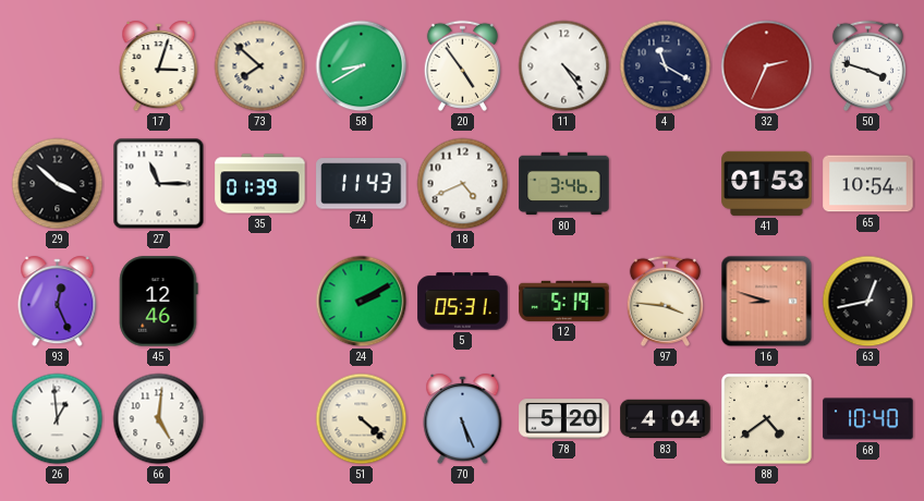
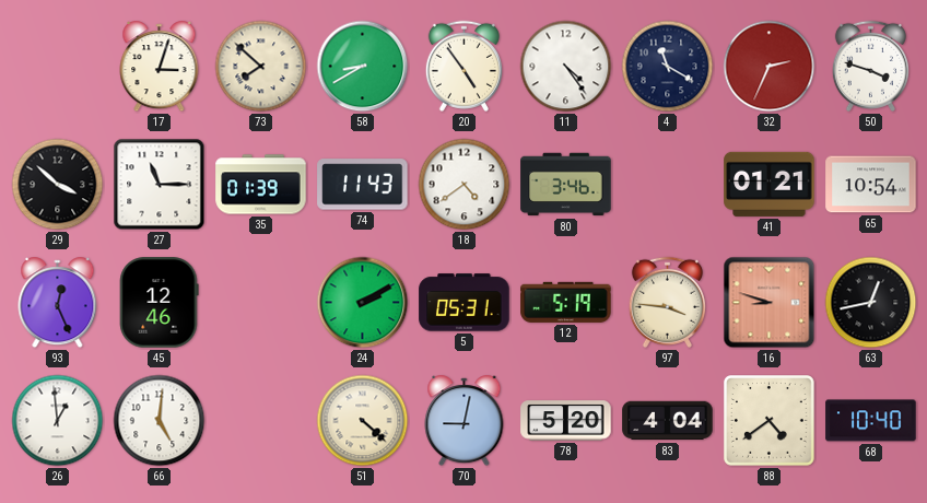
18: 4:41 -> 4:39
41: 01:53 -> 01:21
70: 5:26 -> 9:02
